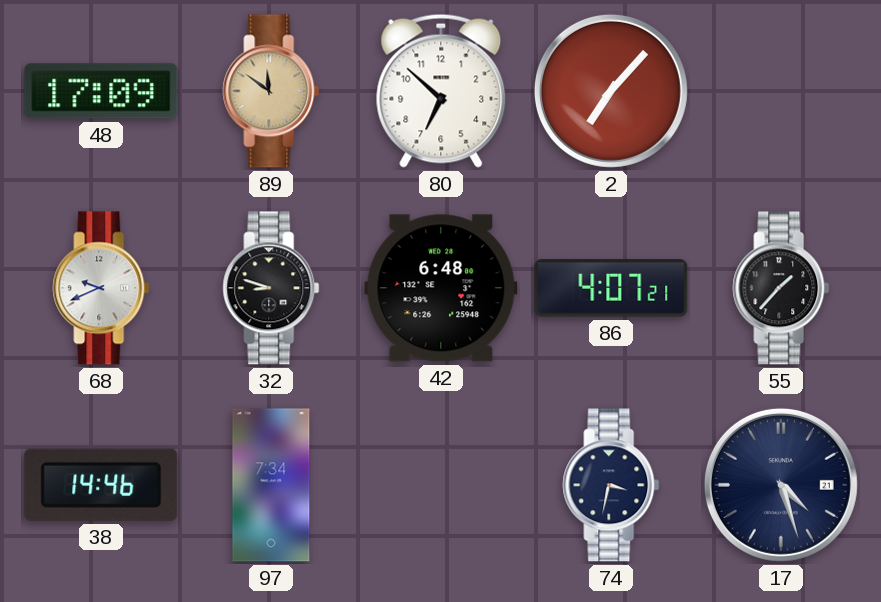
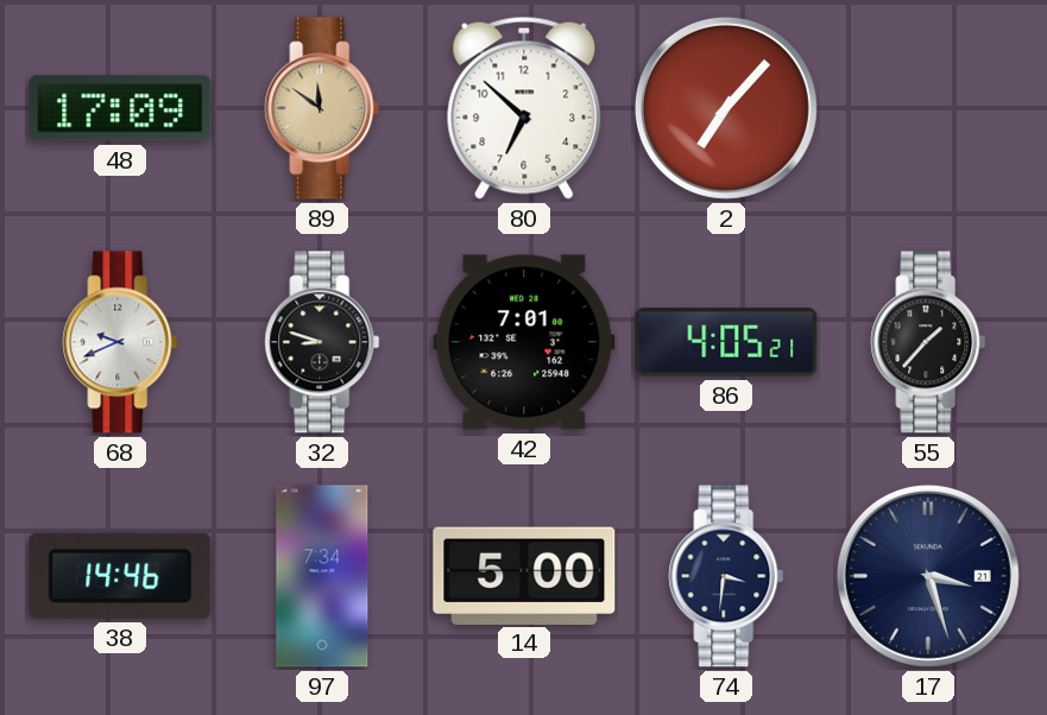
42: 6:48 -> 7:01
86: 4:07 -> 4:05
14: none -> 5:00
74: 3:32 -> 3:31
17: 4:27 -> 3:27
